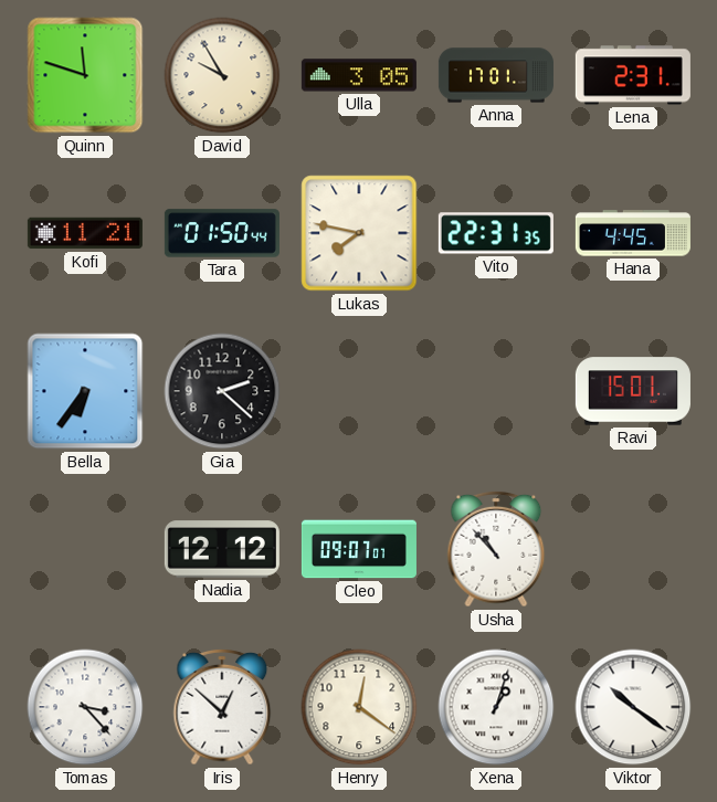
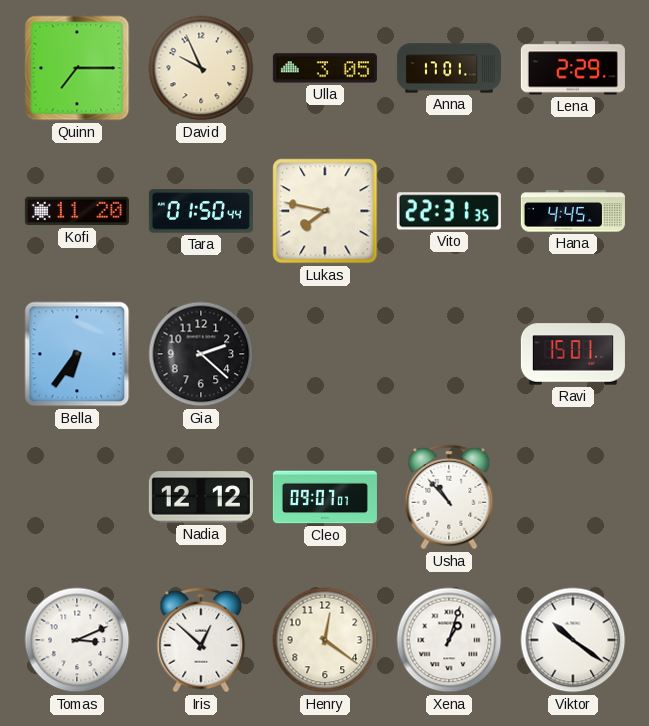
Quinn: 11:48 -> 7:15
David: 9:55 -> 9:56
Lena: 2:31 -> 2:29
Kofi: 11:21 -> 11:20
Tomas: 3:23 -> 3:11
